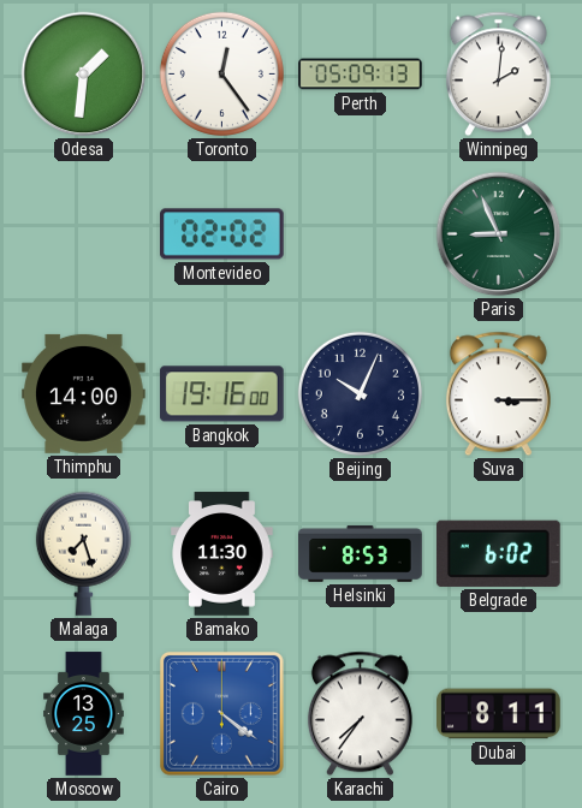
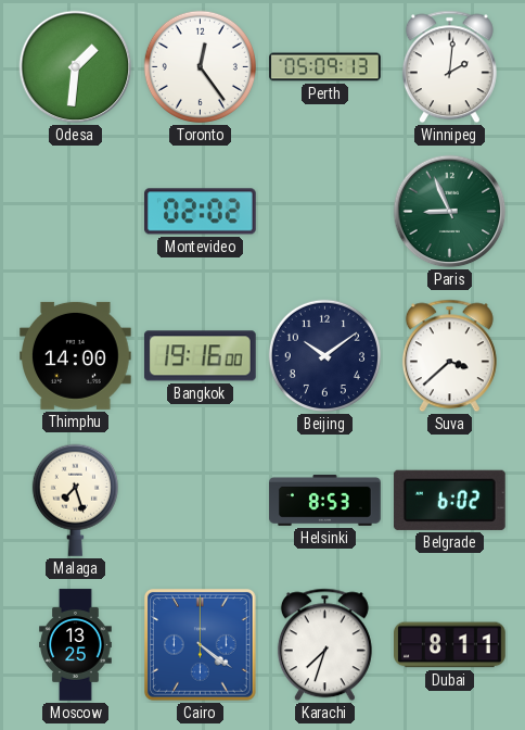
Beijing: 10:04 -> 10:09
Suva: 3:15 -> 3:38
Bamako: 11:30 -> none
Karachi: 7:36 -> 7:33
